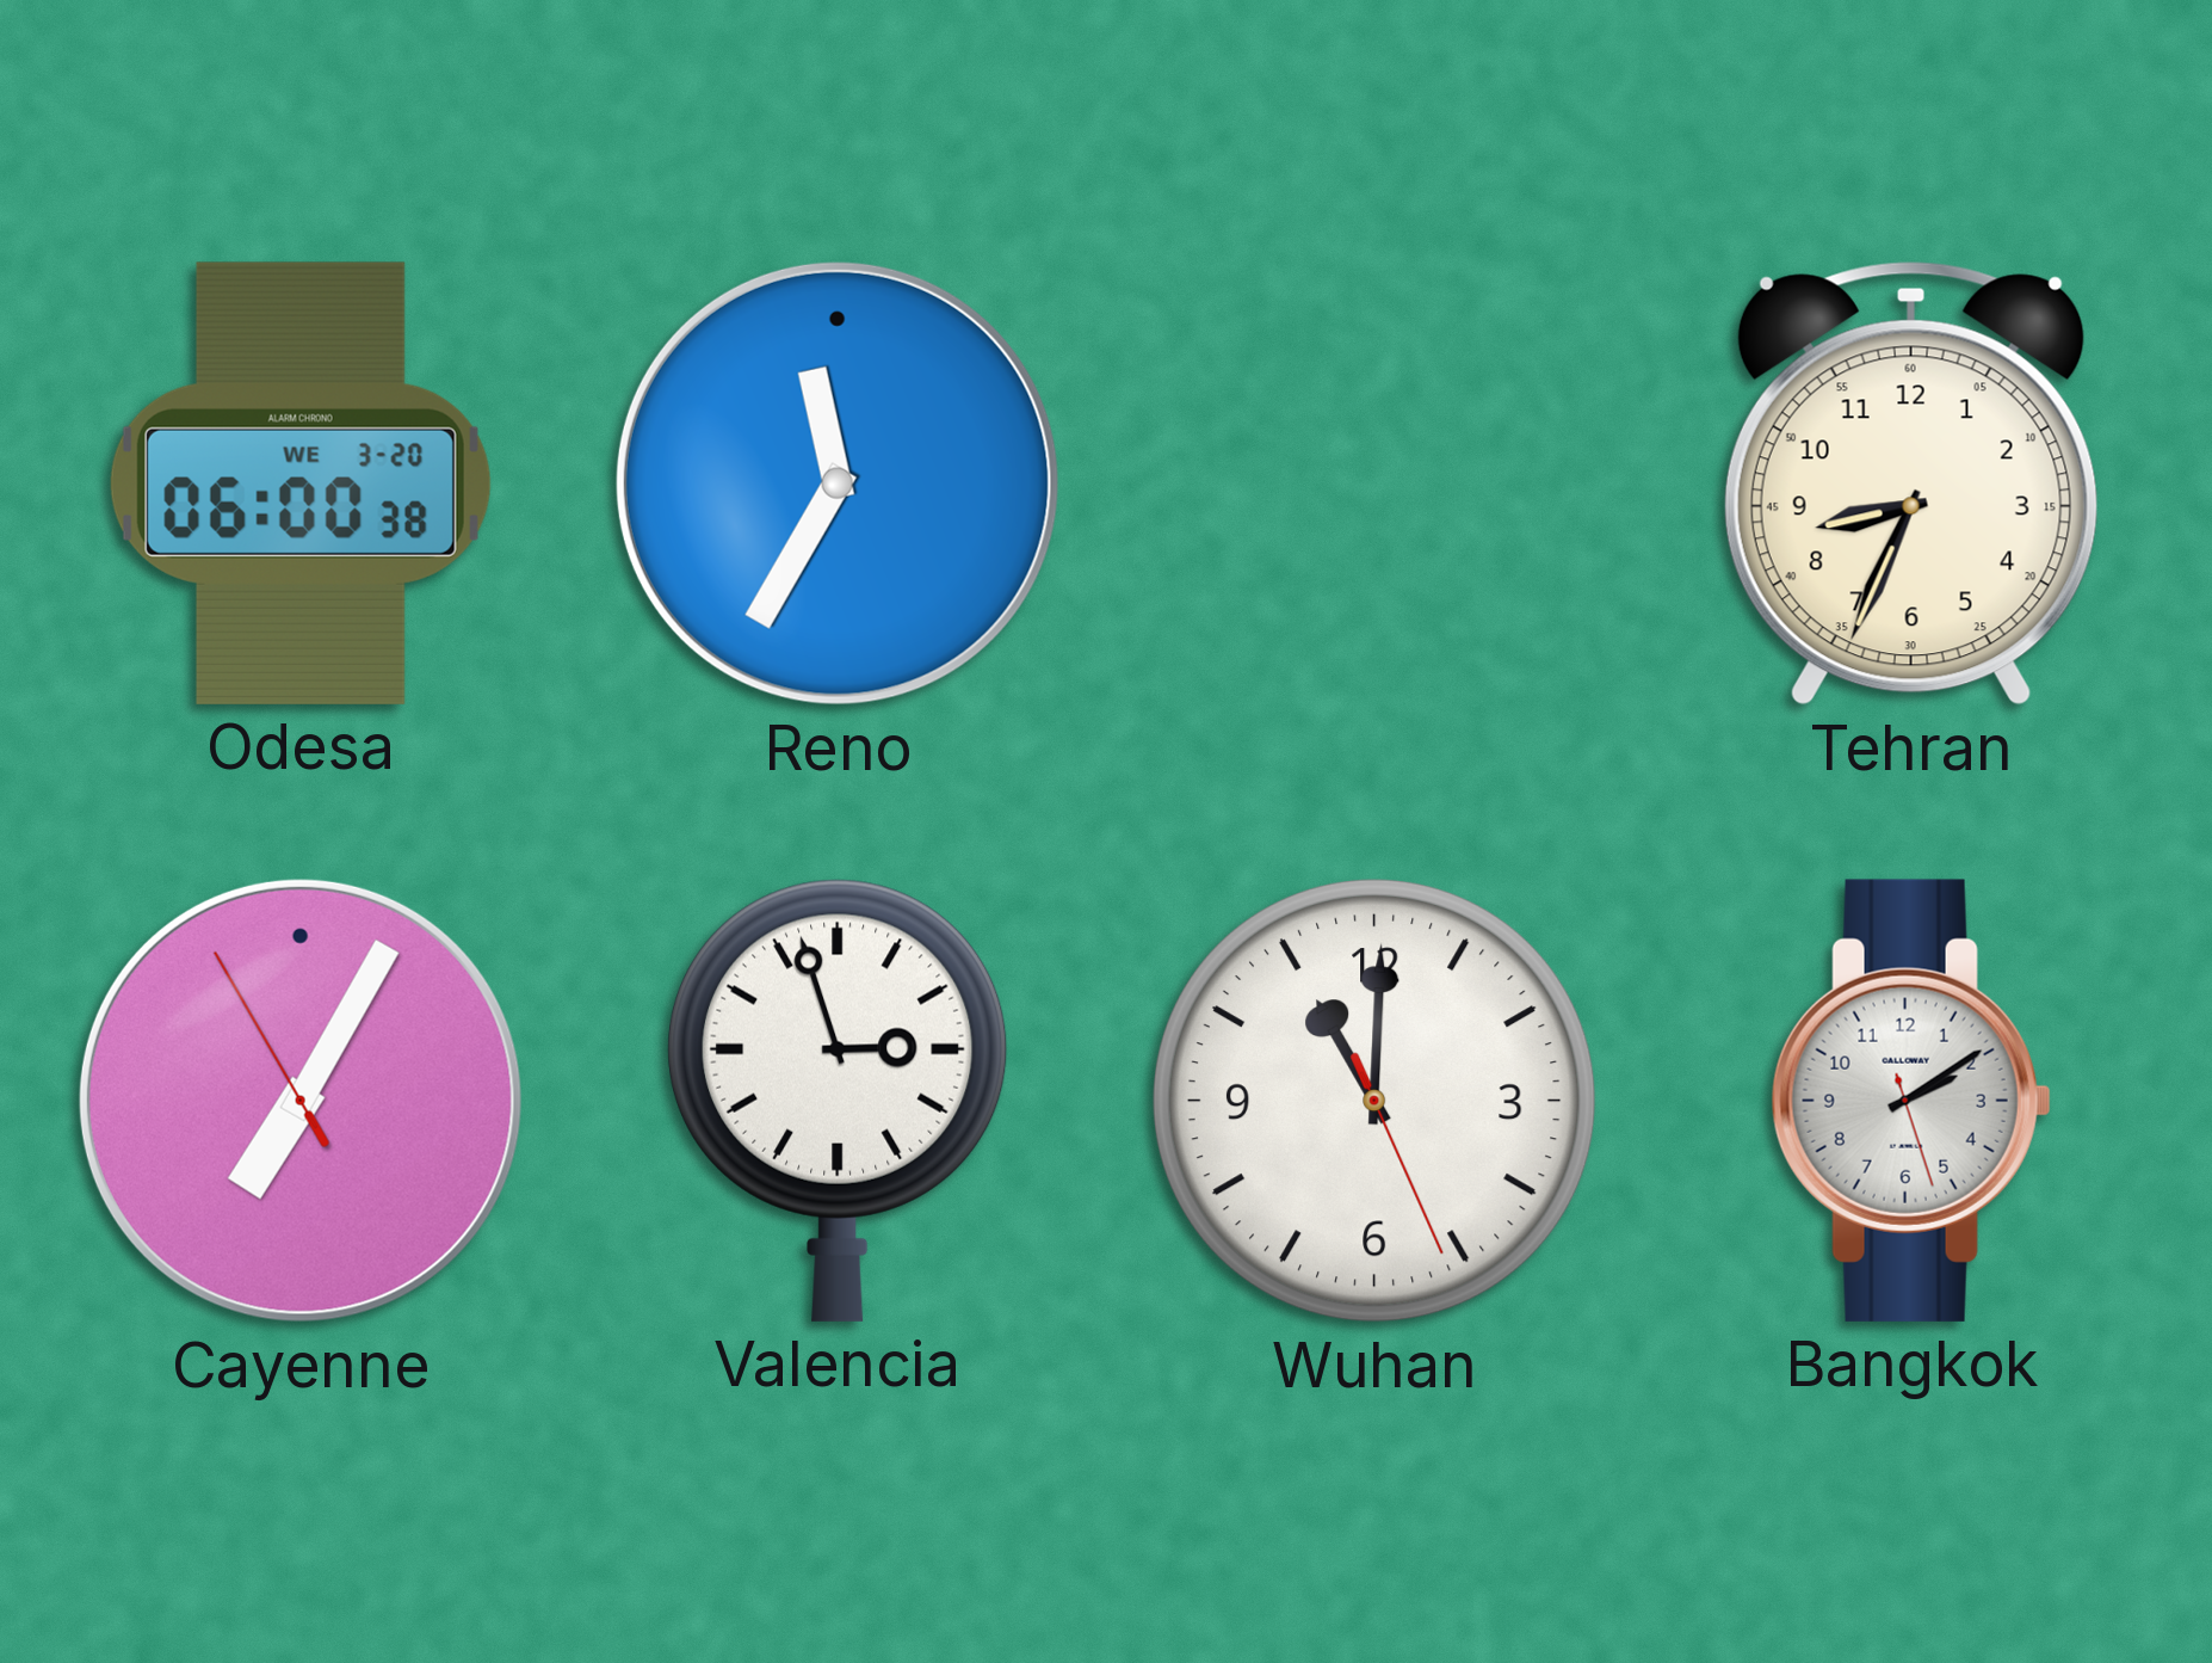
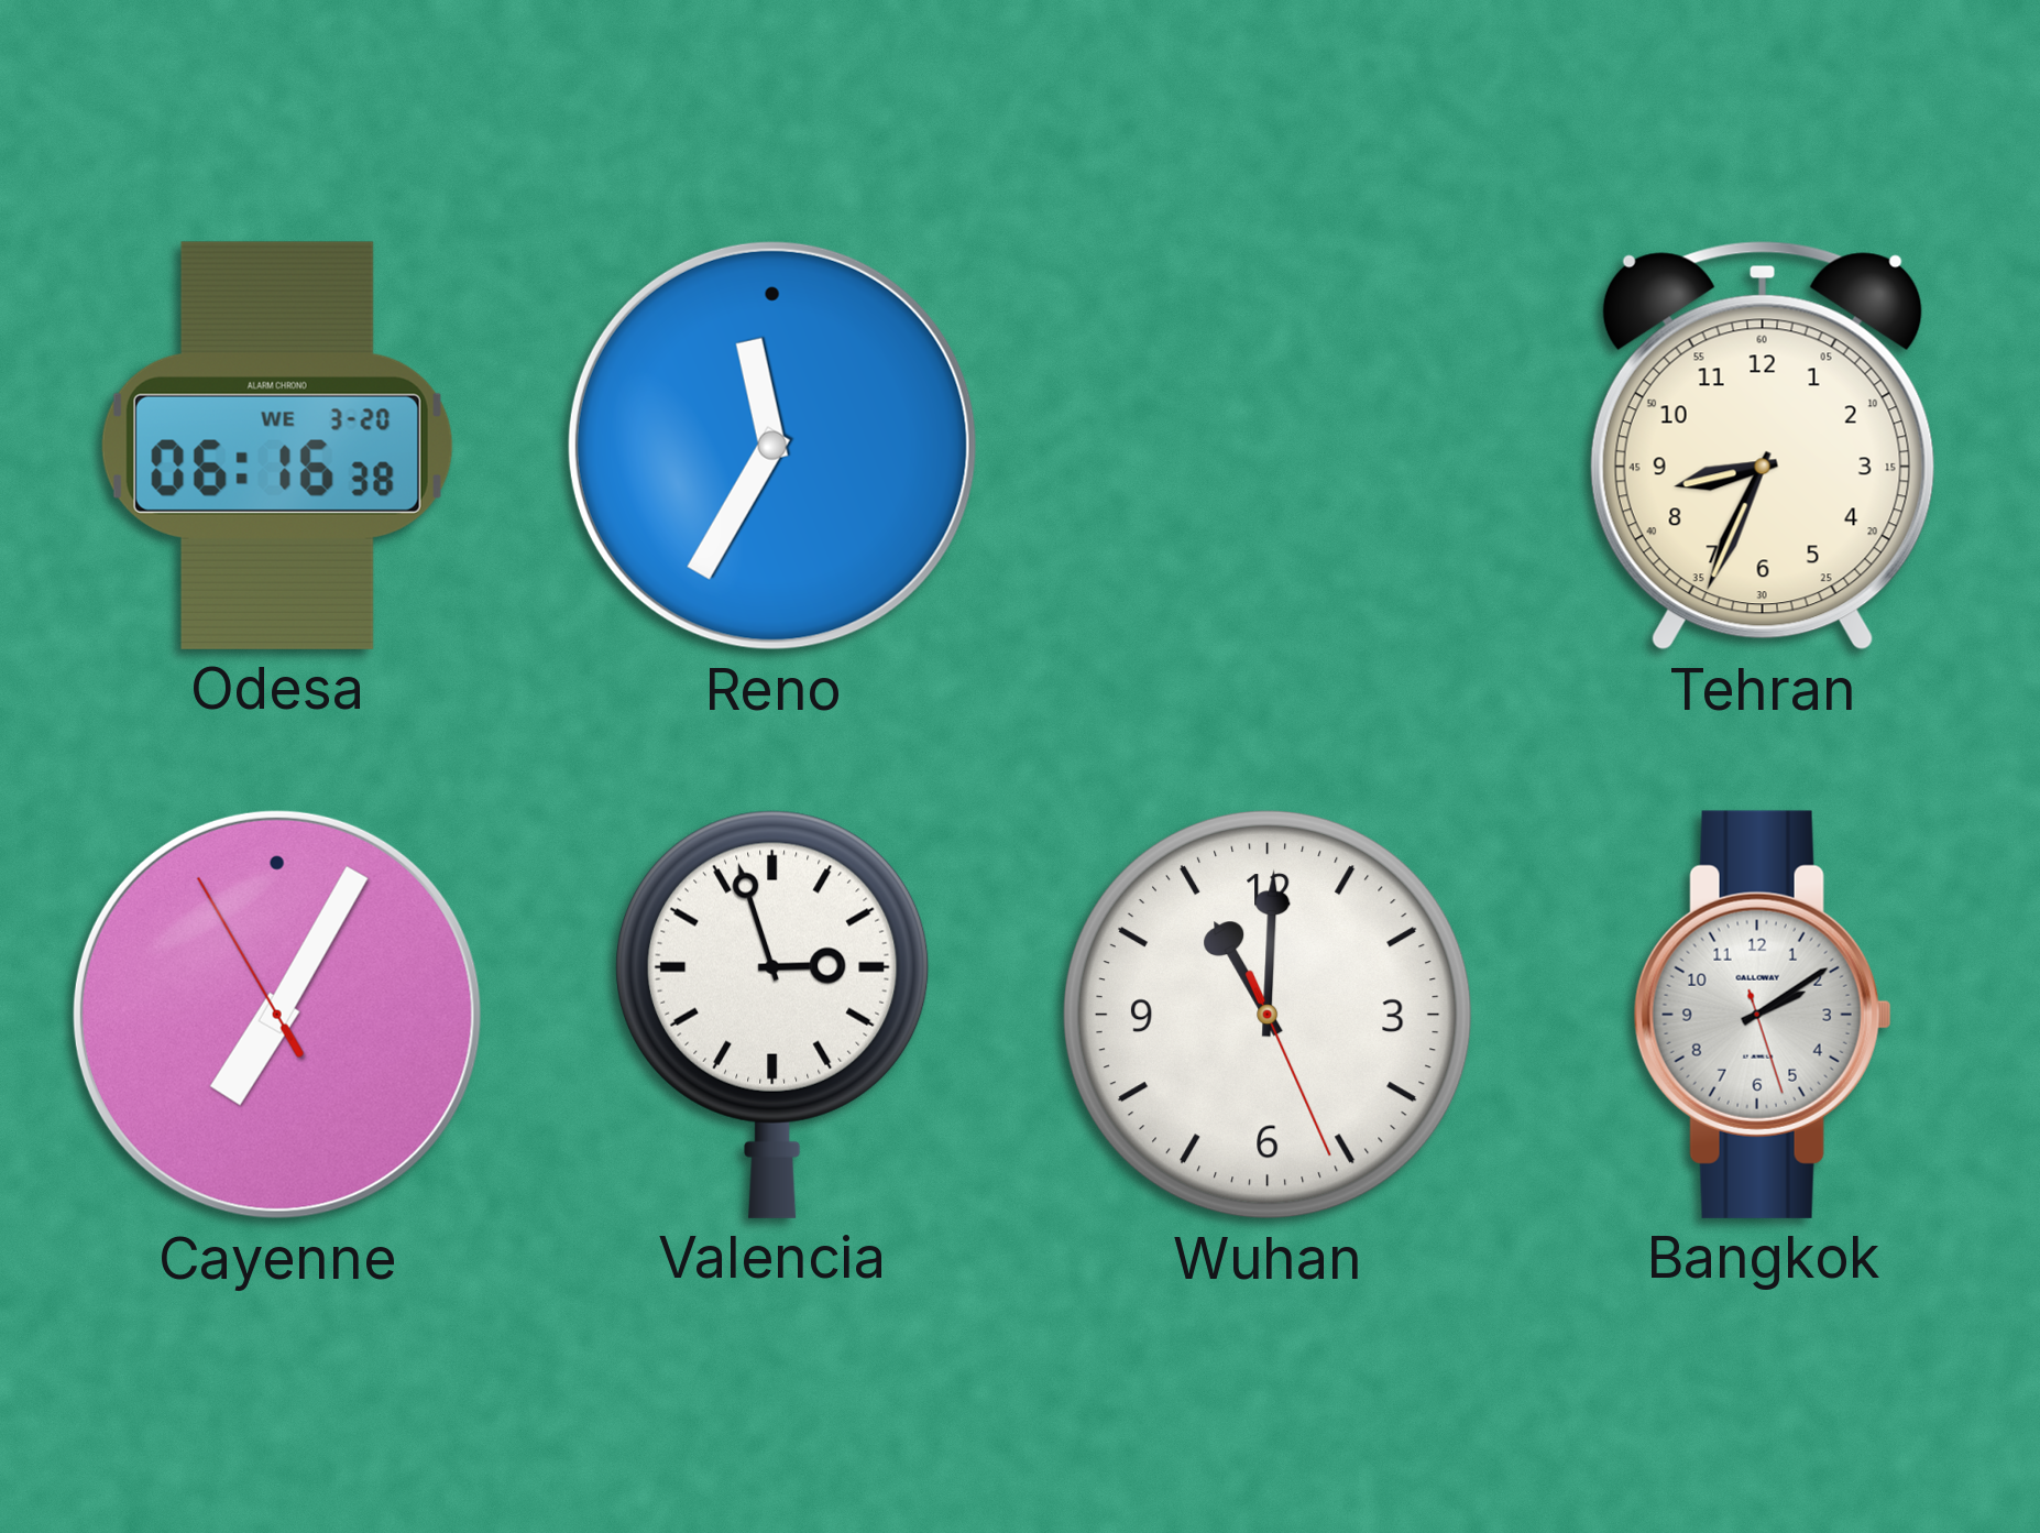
Odesa: 06:00 -> 06:16
